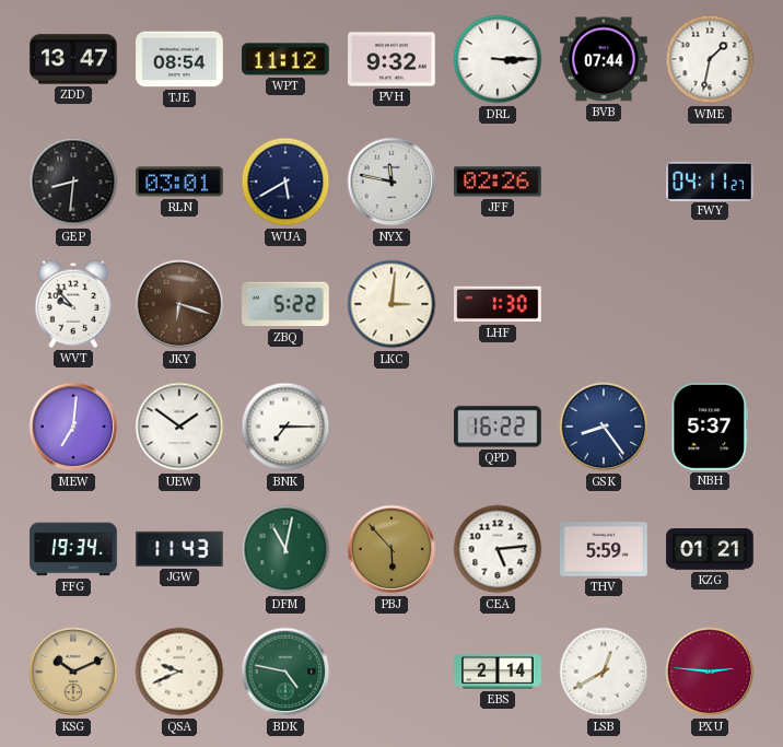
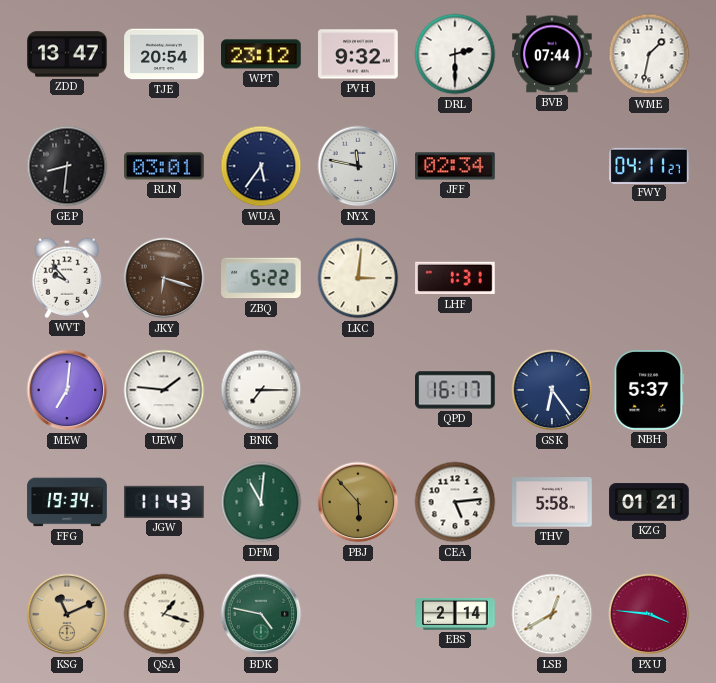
TJE: 08:54 -> 20:54
WPT: 11:12 -> 23:12
DRL: 3:15 -> 2:30
WUA: 5:40 -> 5:36
JFF: 02:26 -> 02:34
LHF: 1:30 -> 1:31
UEW: 1:51 -> 1:46
QPD: 16:22 -> 16:17
GSK: 8:24 -> 6:24
DFM: 11:02 -> 11:01
THV: 5:59 -> 5:58
KSG: 10:11 -> 11:11
QSA: 9:41 -> 1:18
PXU: 2:46 -> 3:46
